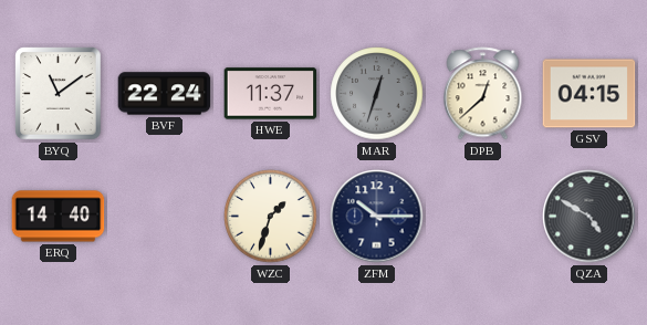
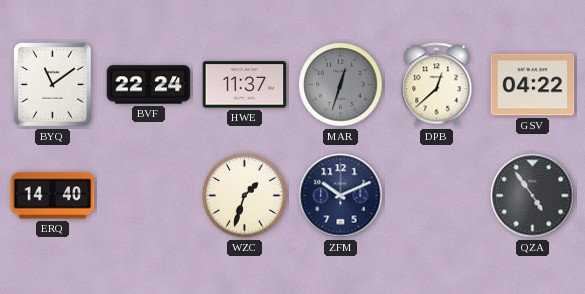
GSV: 04:15 -> 04:22
ZFM: 10:15 -> 10:11
QZA: 4:50 -> 4:54
